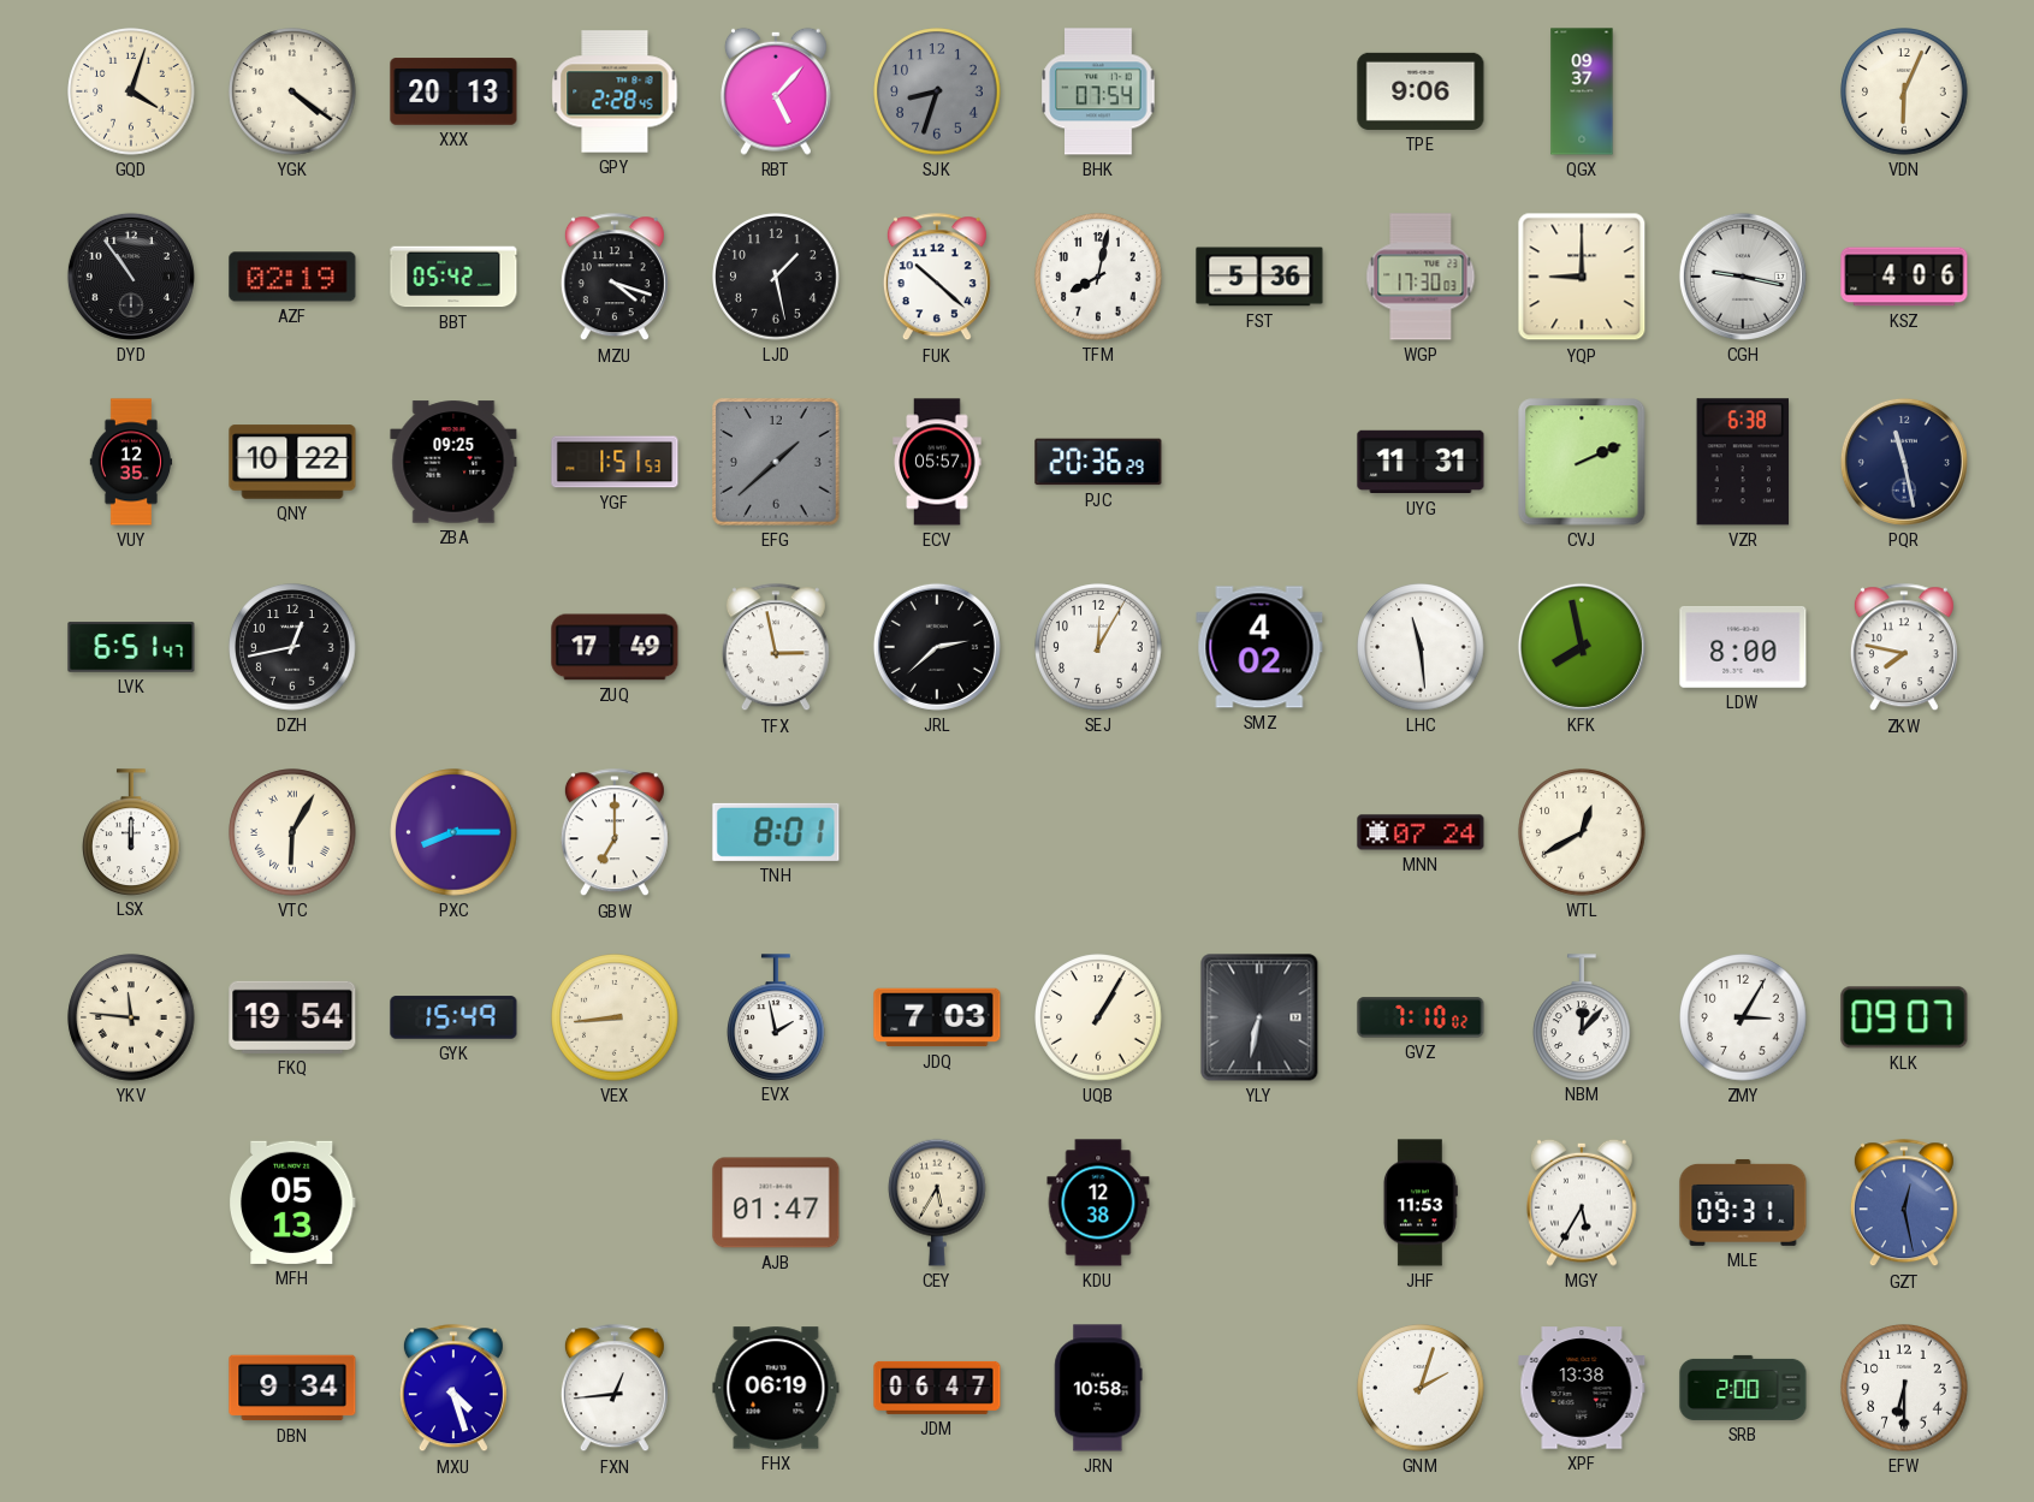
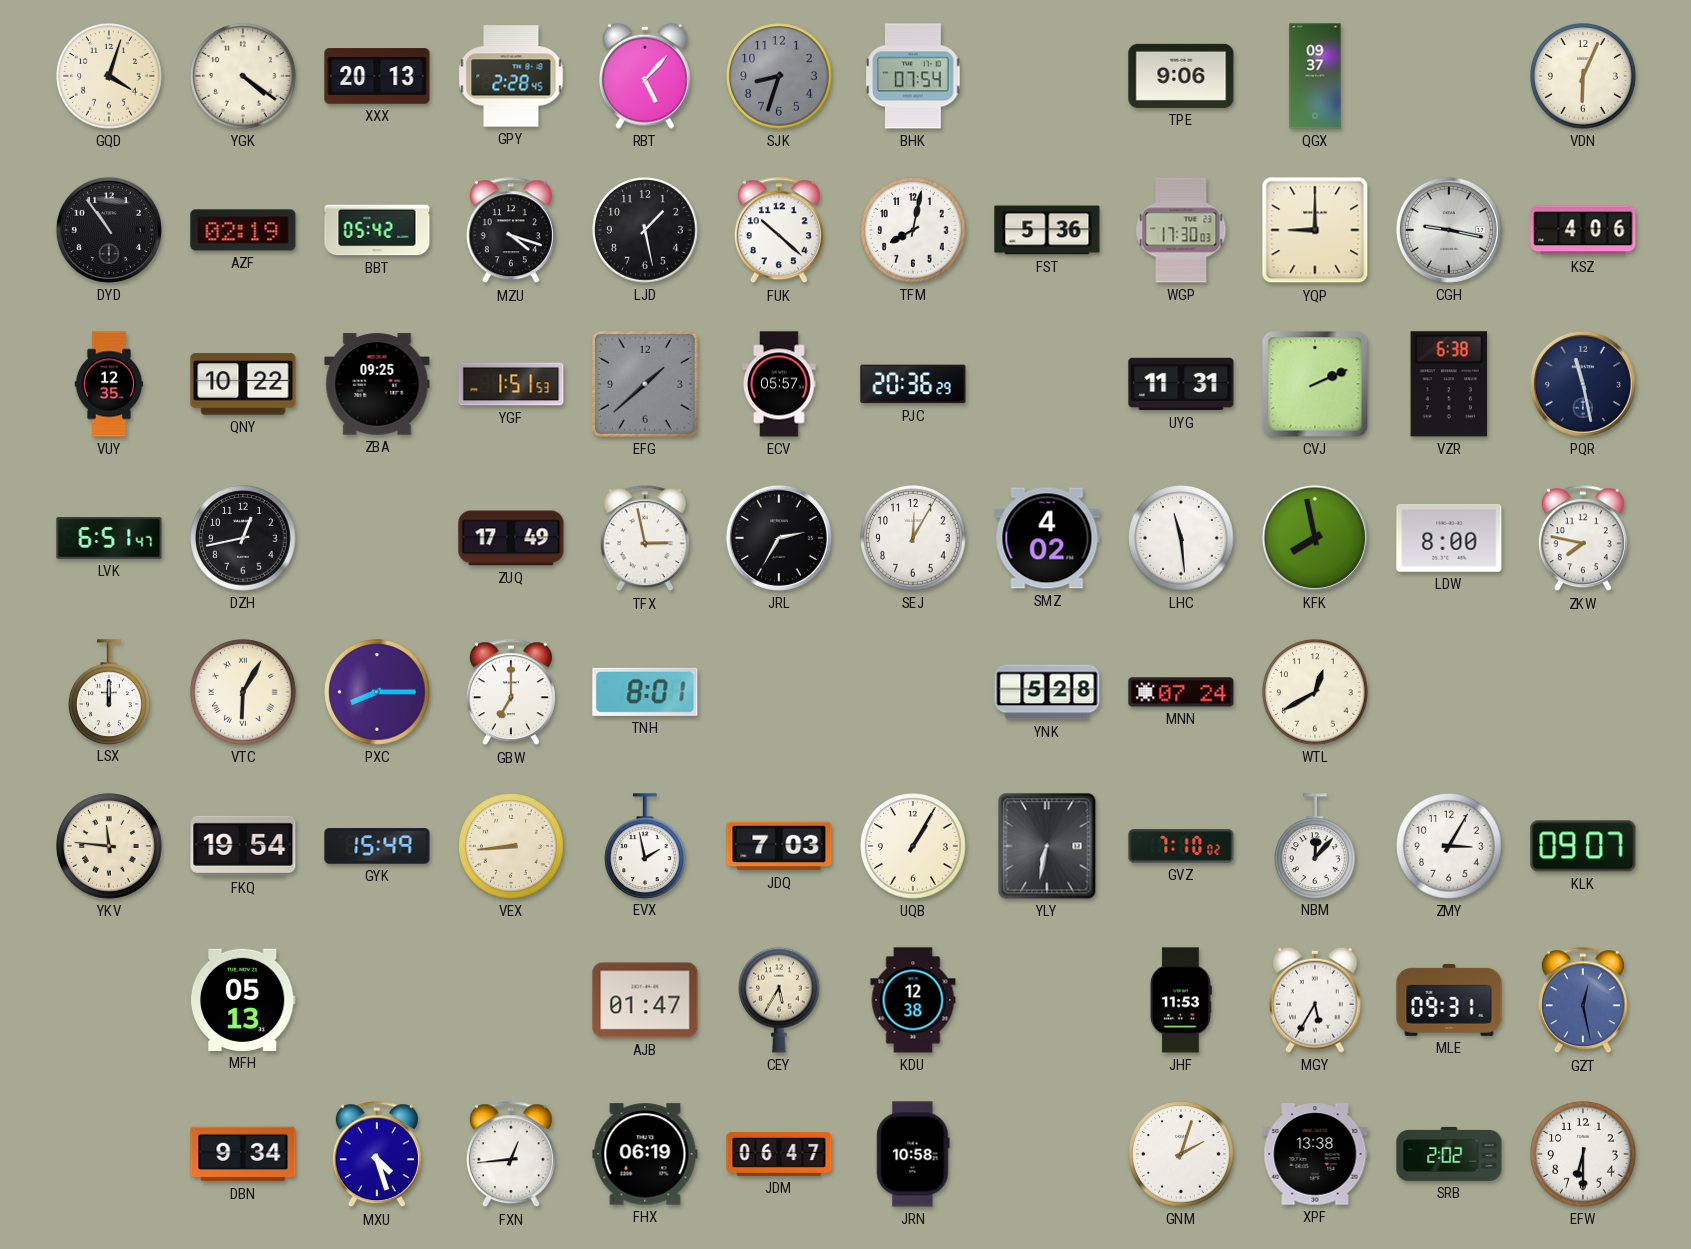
JRL: 2:38 -> 2:35
YNK: none -> 5:28
SRB: 2:00 -> 2:02
